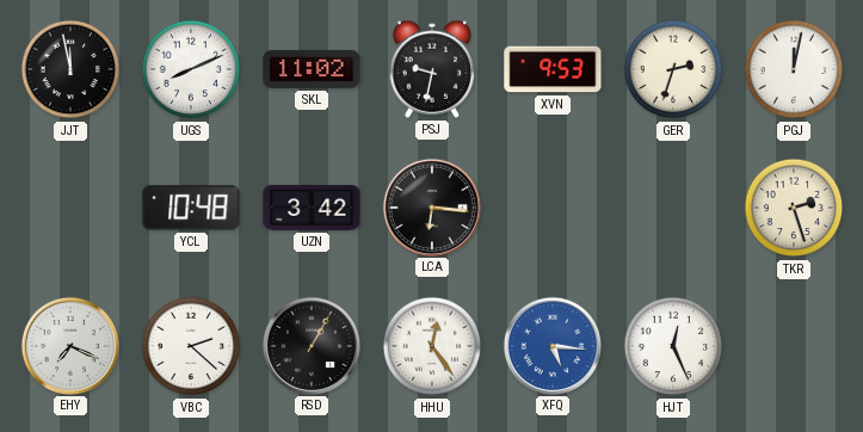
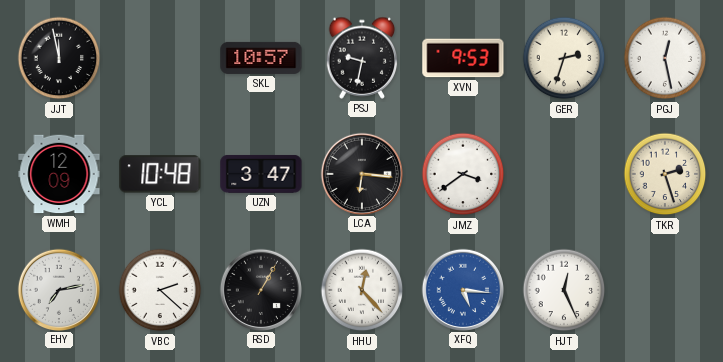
UGS: 8:11 -> none
SKL: 11:02 -> 10:57
PGJ: 12:02 -> 12:28
WMH: none -> 12:09
UZN: 3:42 -> 3:47
JMZ: none -> 3:39
EHY: 7:19 -> 7:13
HHU: 12:24 -> 12:23
